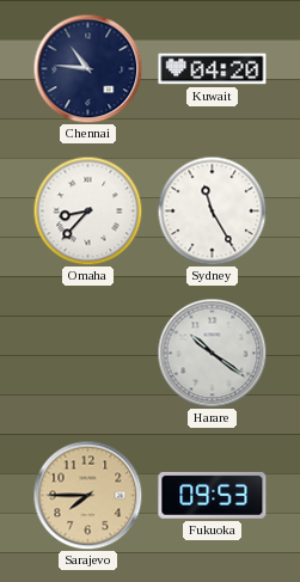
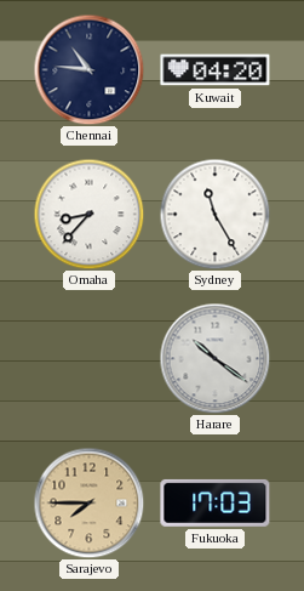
Fukuoka: 09:53 -> 17:03
